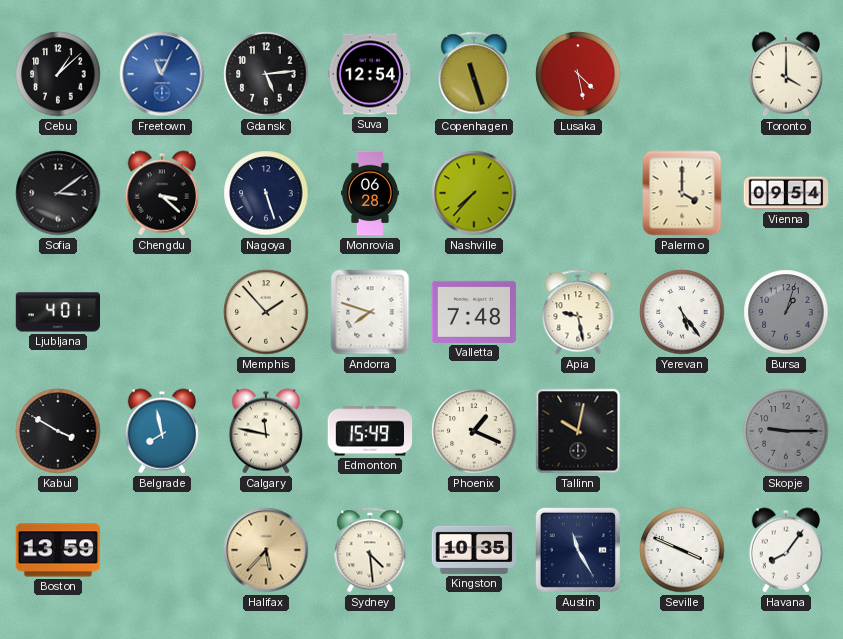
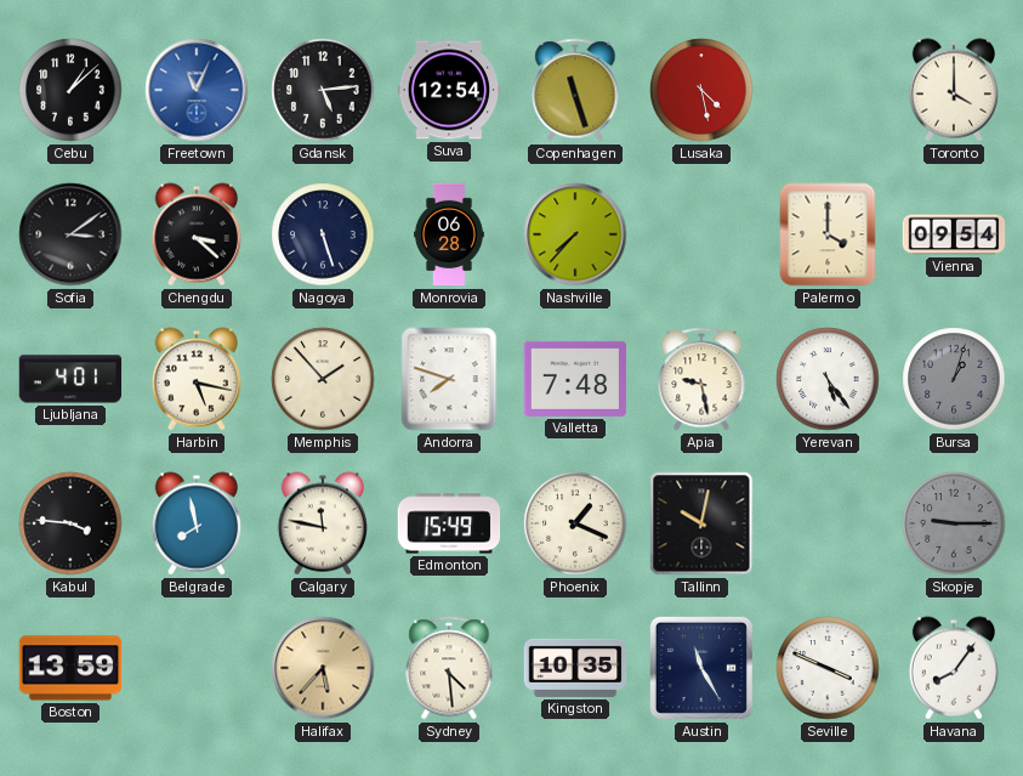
Harbin: none -> 5:17
Kabul: 3:50 -> 3:46
